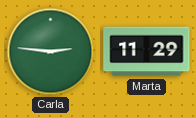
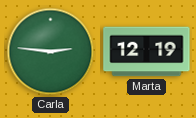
Marta: 11:29 -> 12:19
